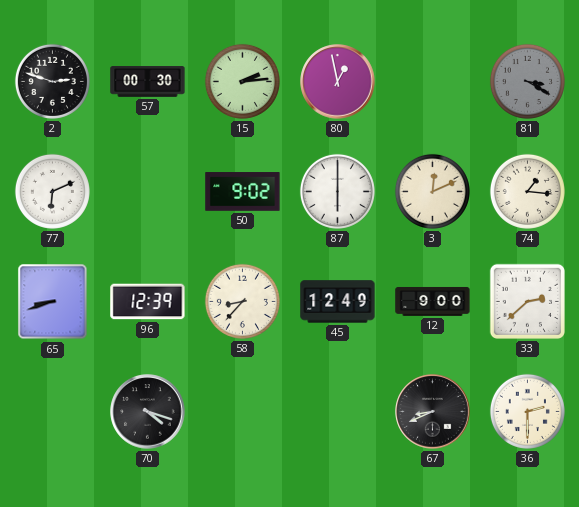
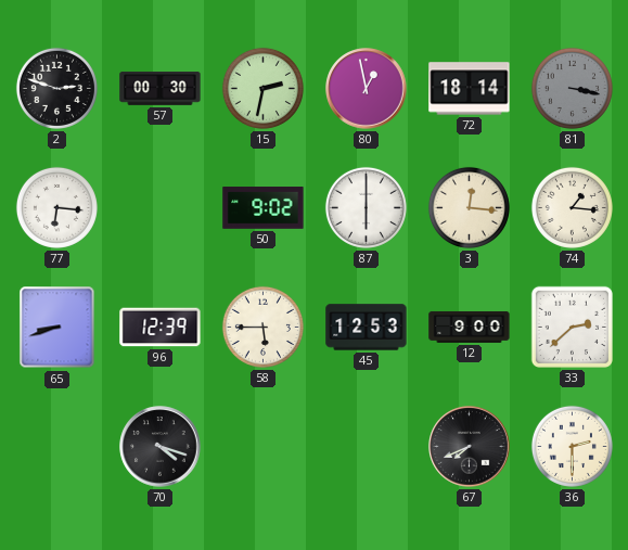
15: 2:14 -> 2:32
72: none -> 18:14
81: 3:20 -> 3:17
77: 6:11 -> 6:16
3: 12:11 -> 12:16
58: 8:37 -> 5:45
45: 12:49 -> 12:53
67: 8:41 -> 7:41
